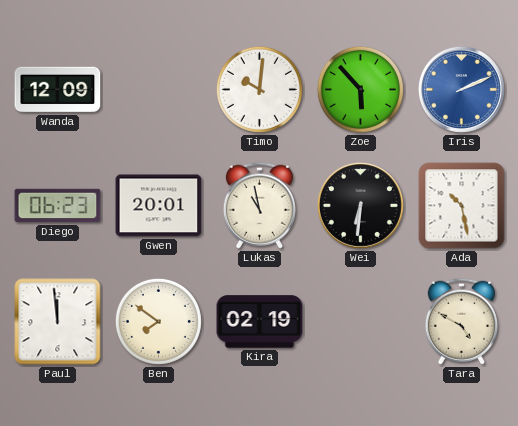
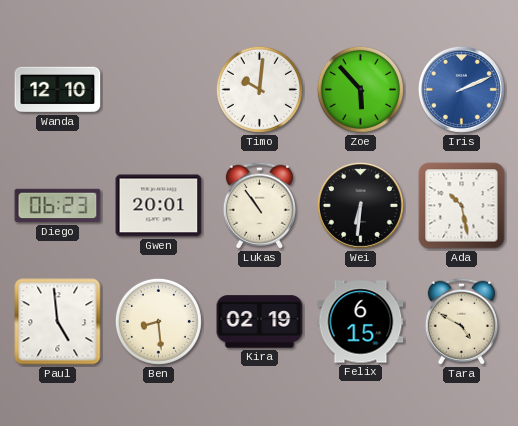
Wanda: 12:09 -> 12:10
Lukas: 10:58 -> 10:54
Paul: 11:59 -> 4:59
Ben: 7:51 -> 8:29
Felix: none -> 6:15
